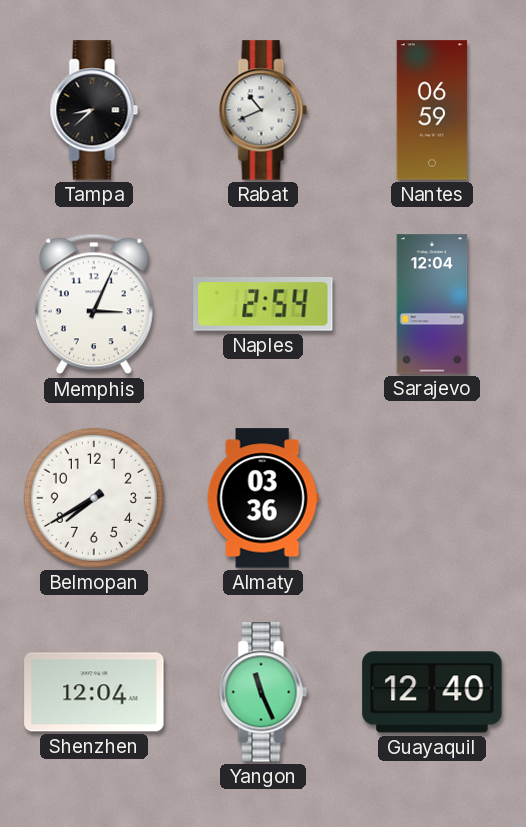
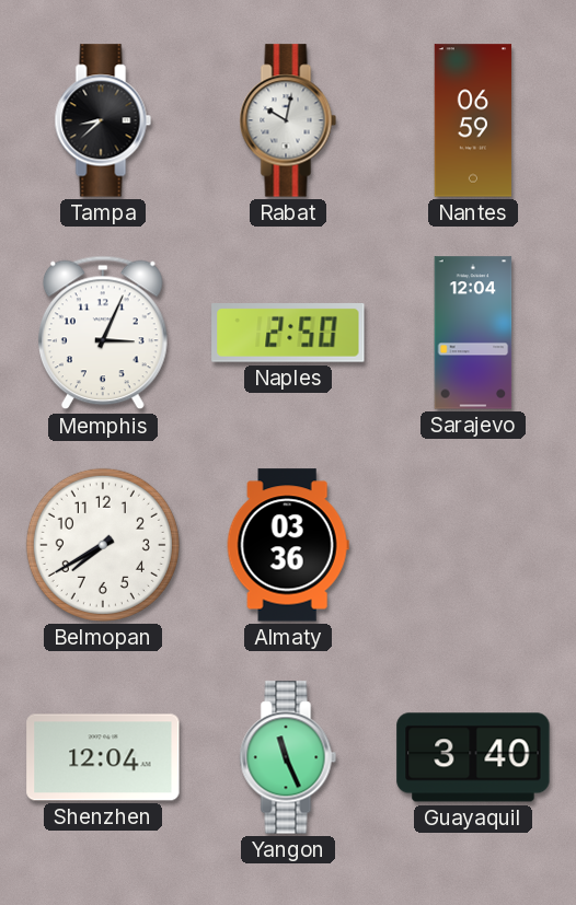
Rabat: 10:41 -> 10:02
Naples: 2:54 -> 2:50
Guayaquil: 12:40 -> 3:40
